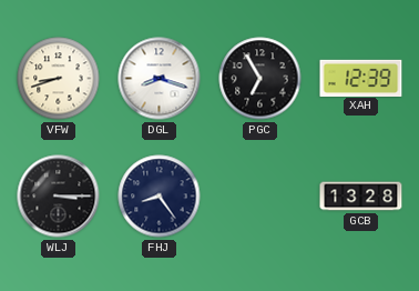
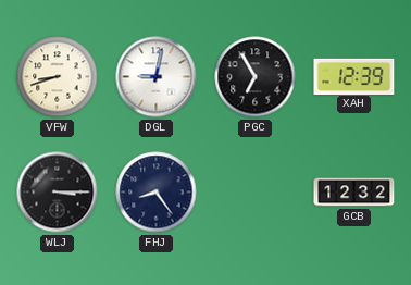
DGL: 8:18 -> 9:02
GCB: 13:28 -> 12:32
